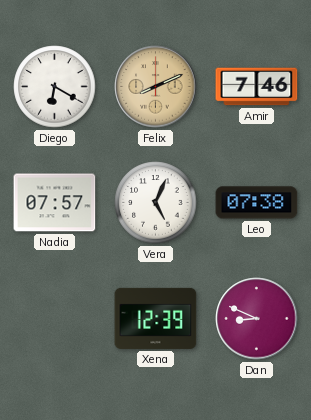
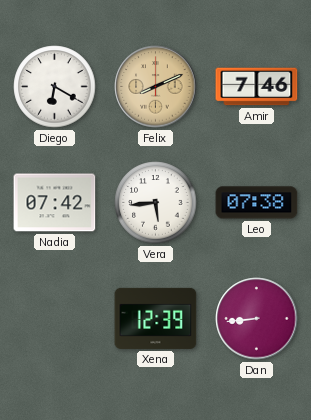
Nadia: 07:57 -> 07:42
Vera: 5:04 -> 5:44
Dan: 8:49 -> 8:44
